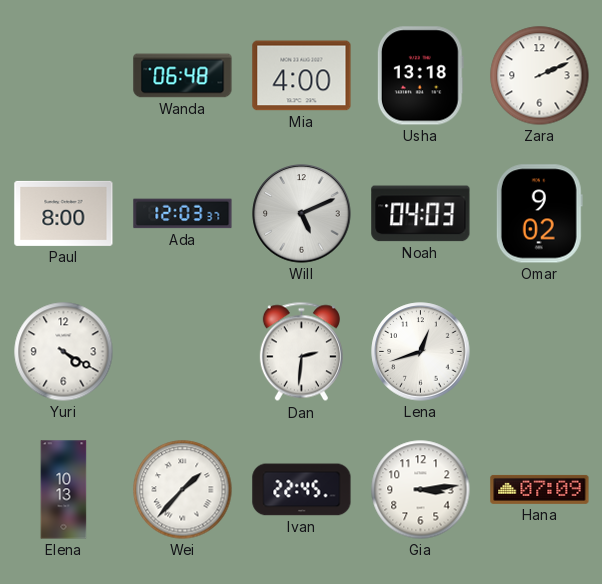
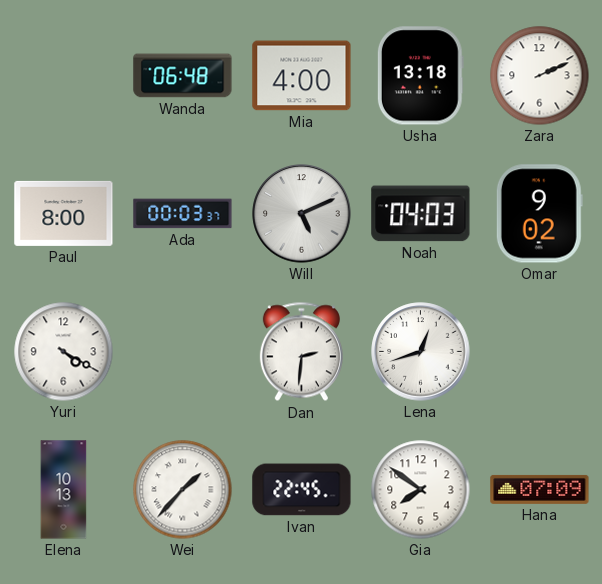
Ada: 12:03 -> 00:03
Gia: 3:14 -> 7:51
